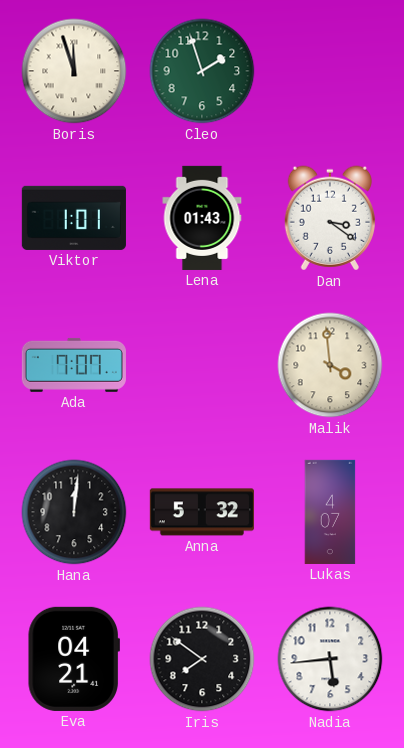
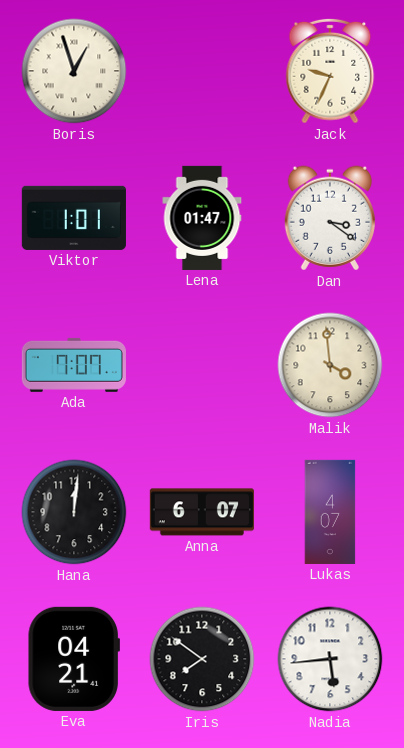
Boris: 11:57 -> 12:57
Cleo: 1:57 -> none
Jack: none -> 9:34
Lena: 01:43 -> 01:47
Anna: 5:32 -> 6:07
